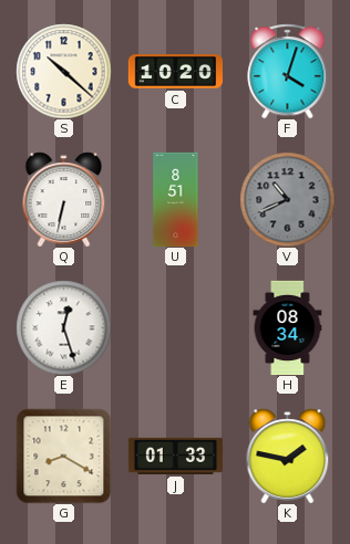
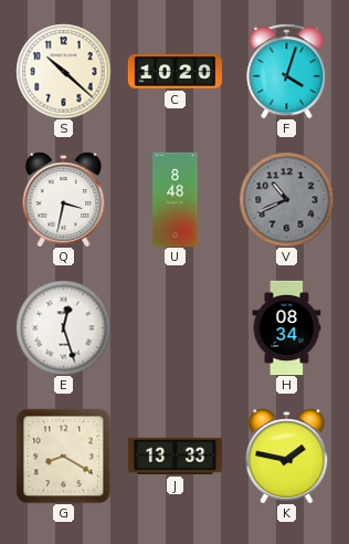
Q: 6:32 -> 3:32
U: 8:51 -> 8:48
J: 01:33 -> 13:33
